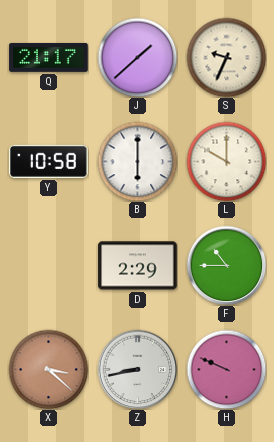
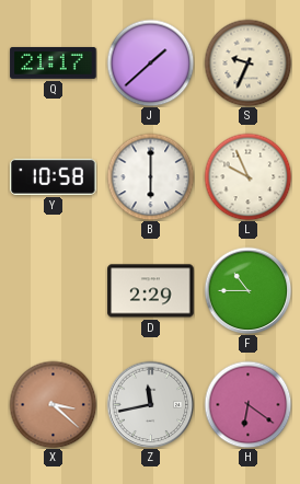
L: 10:00 -> 9:56
Z: 8:43 -> 11:43
H: 9:49 -> 6:21
